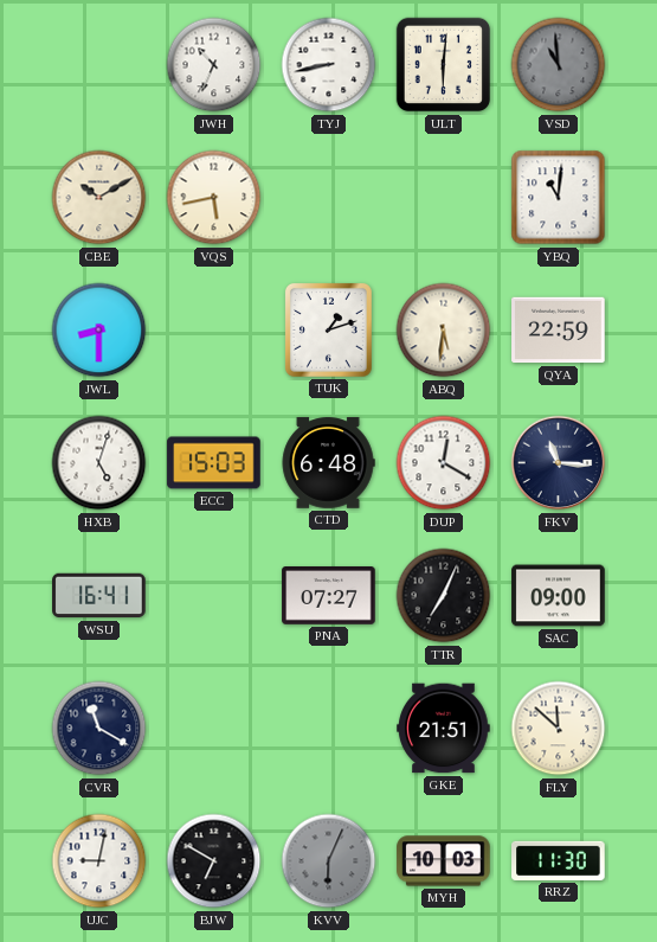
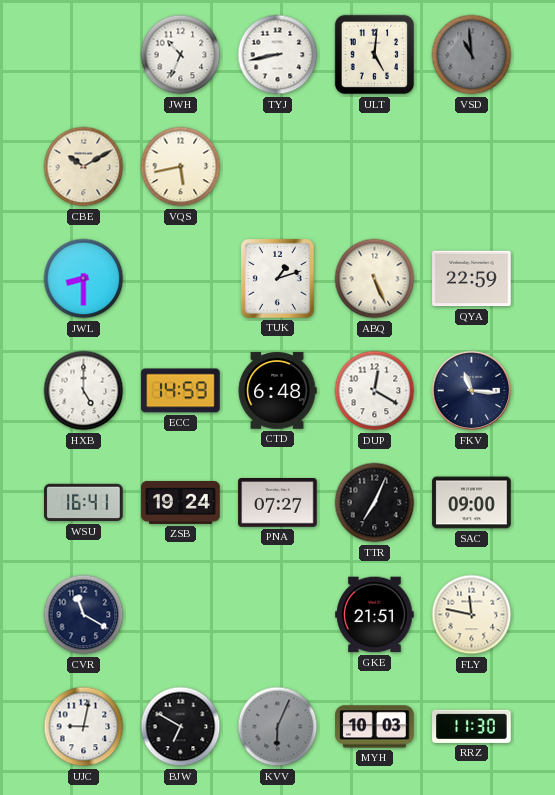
ULT: 6:01 -> 5:01
YBQ: 11:01 -> none
ABQ: 5:31 -> 5:26
HXB: 5:03 -> 5:00
ECC: 15:03 -> 14:59
ZSB: none -> 19:24
FLY: 11:52 -> 11:47
